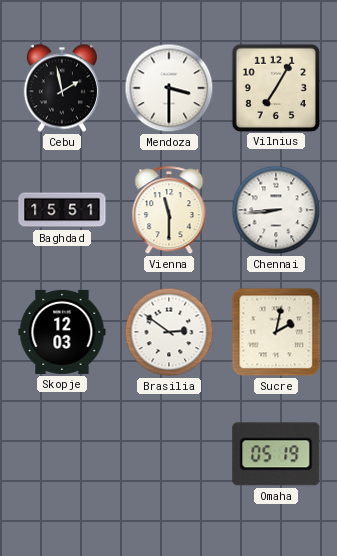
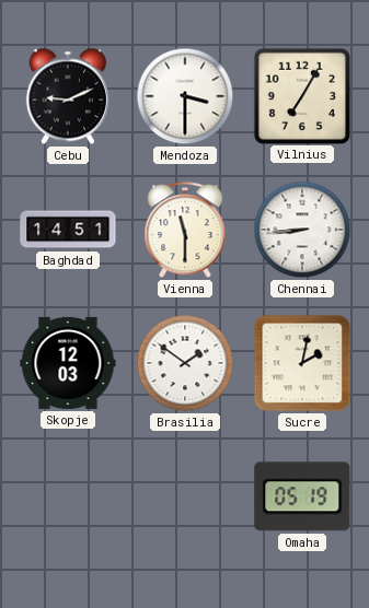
Cebu: 1:58 -> 9:11
Baghdad: 15:51 -> 14:51
Brasilia: 2:51 -> 1:51
